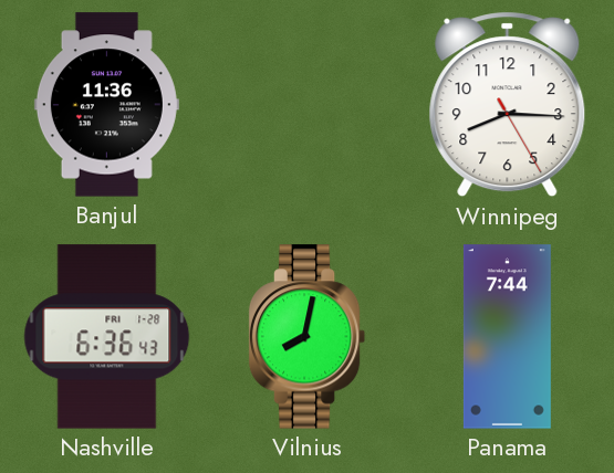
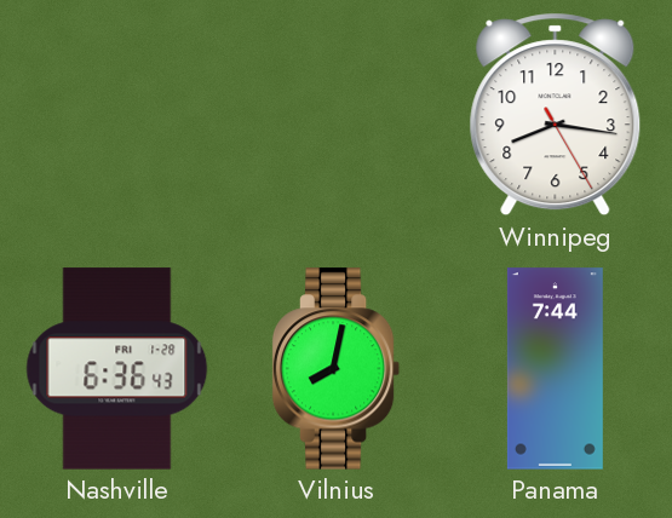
Banjul: 11:36 -> none
Winnipeg: 8:15 -> 8:16
